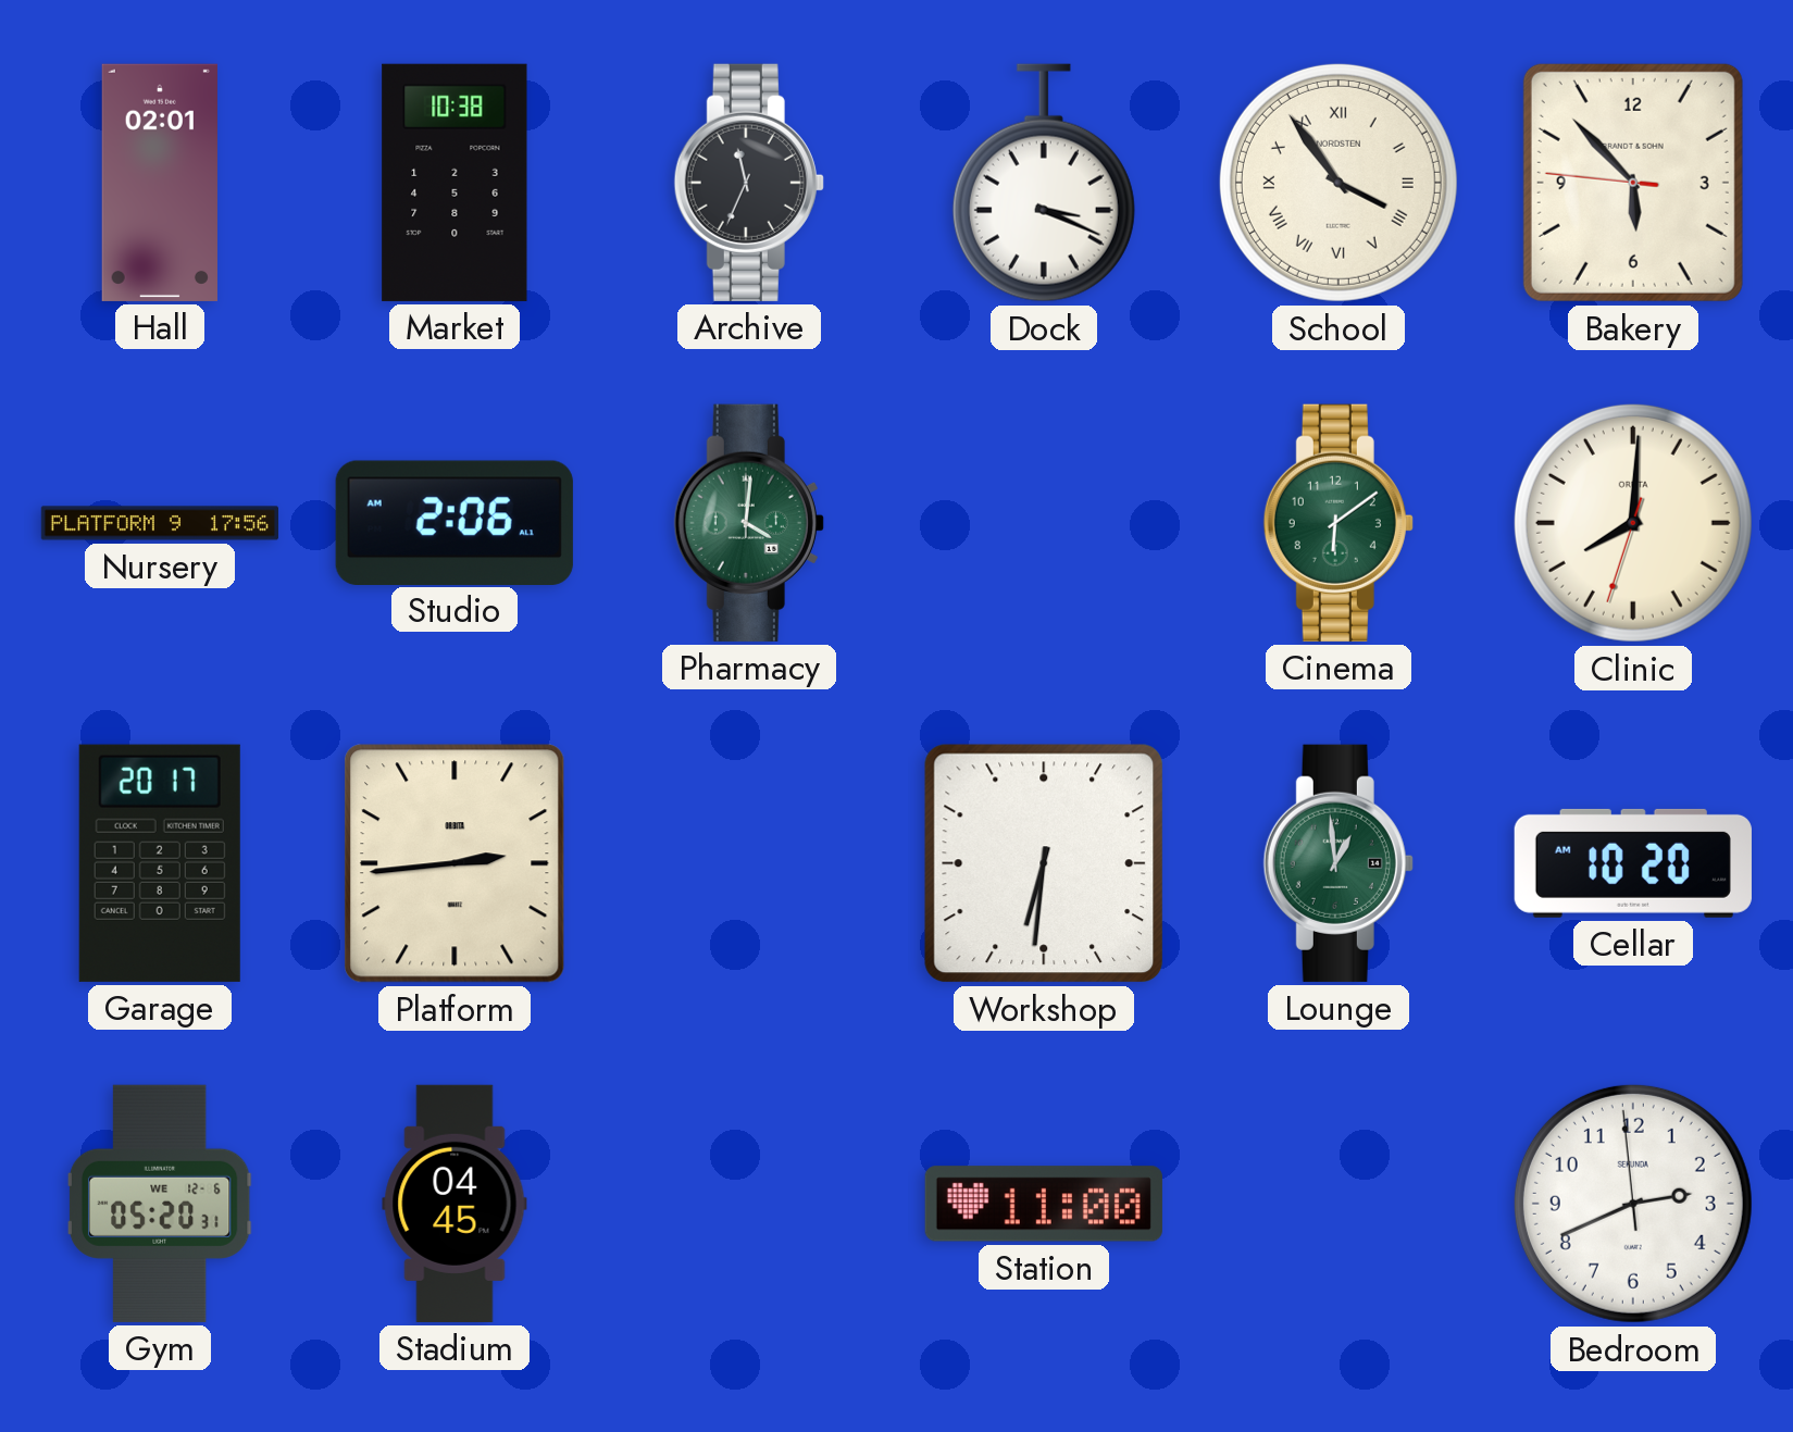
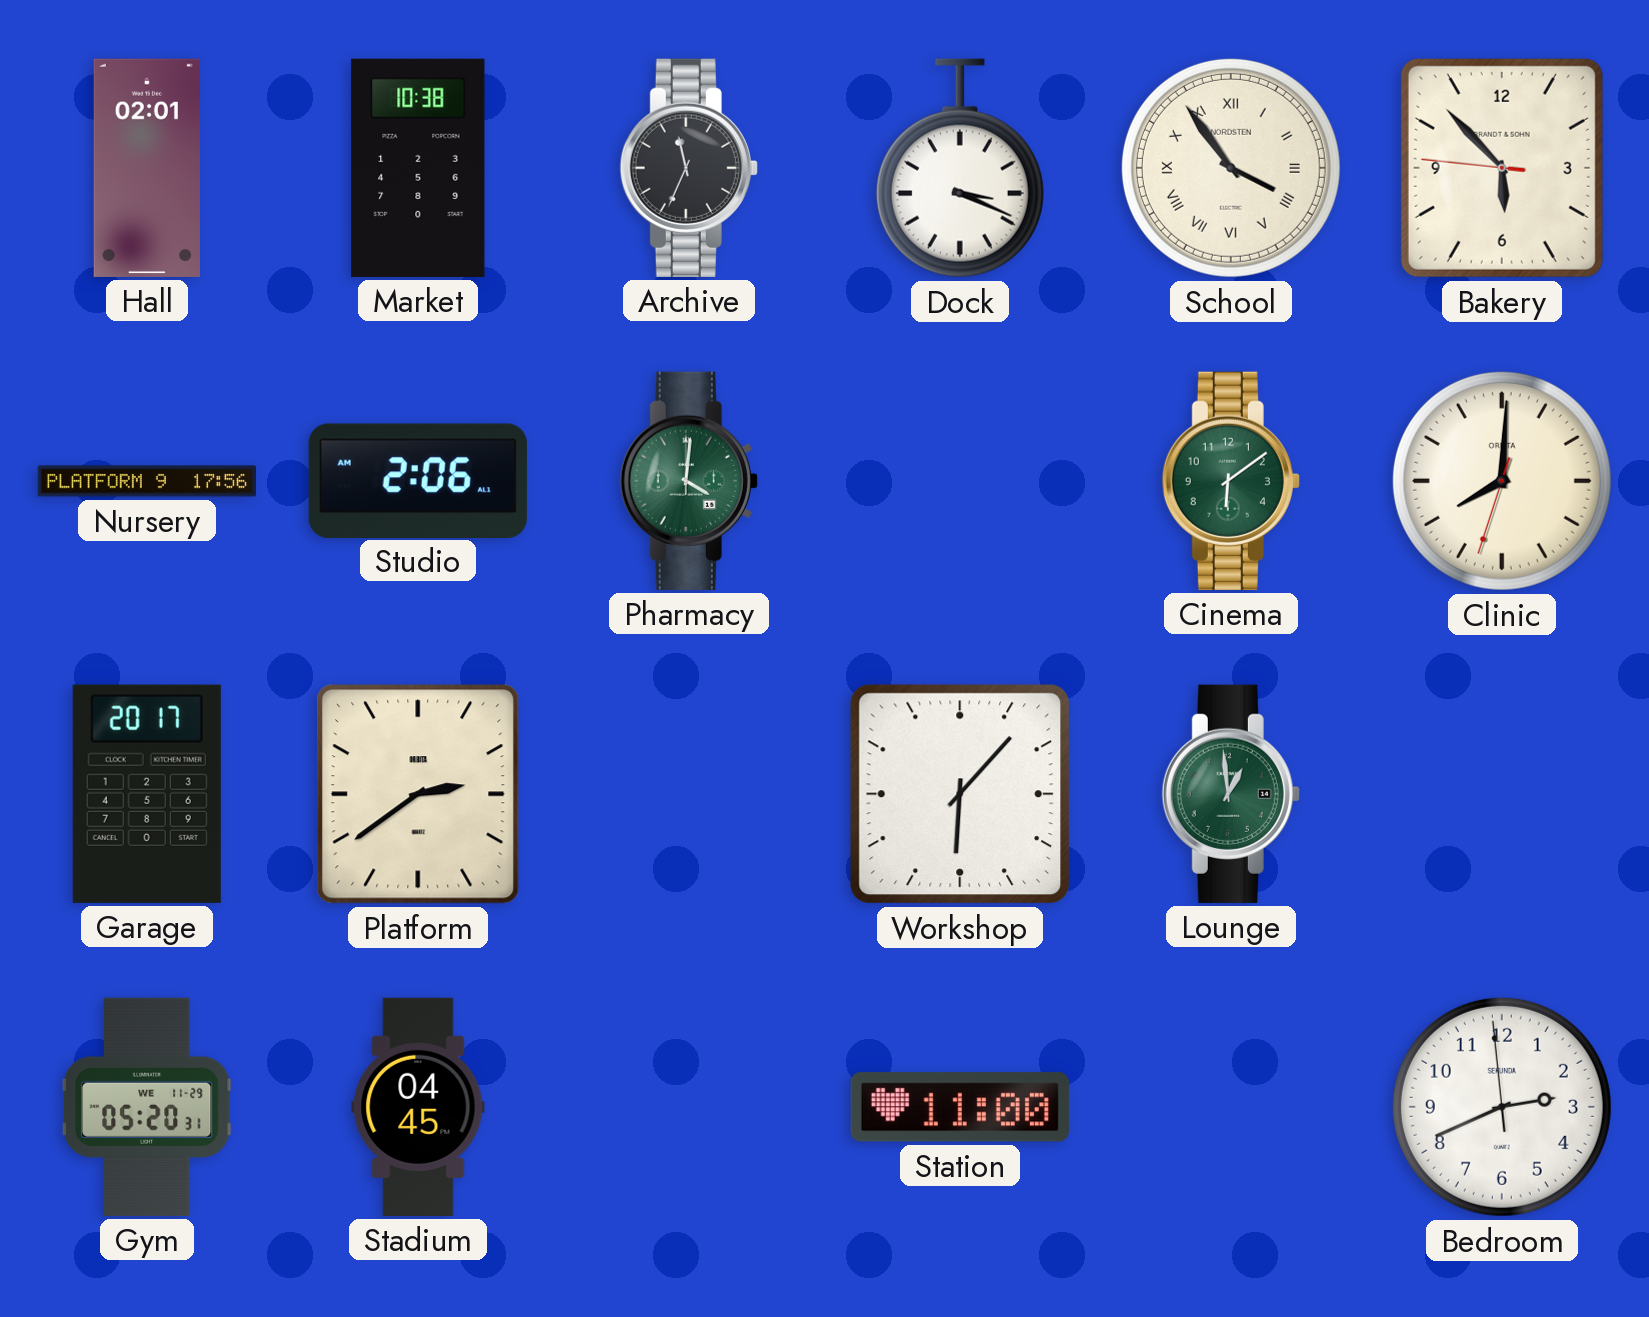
Platform: 2:44 -> 2:39
Workshop: 6:31 -> 6:07
Cellar: 10:20 -> none
Gym date: WE 12-6 -> WE 11-29
